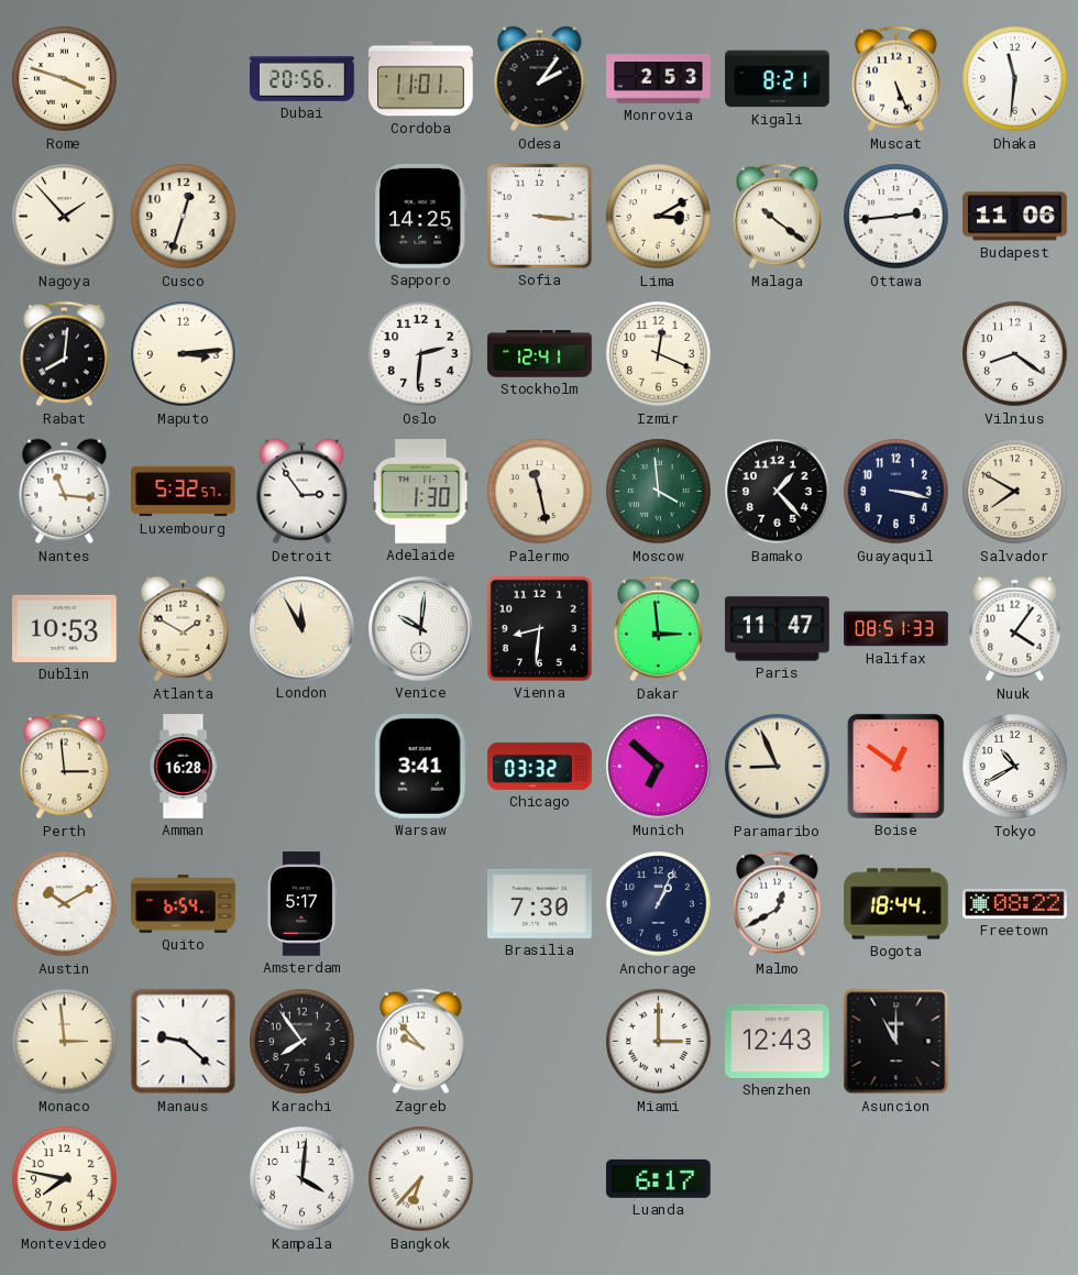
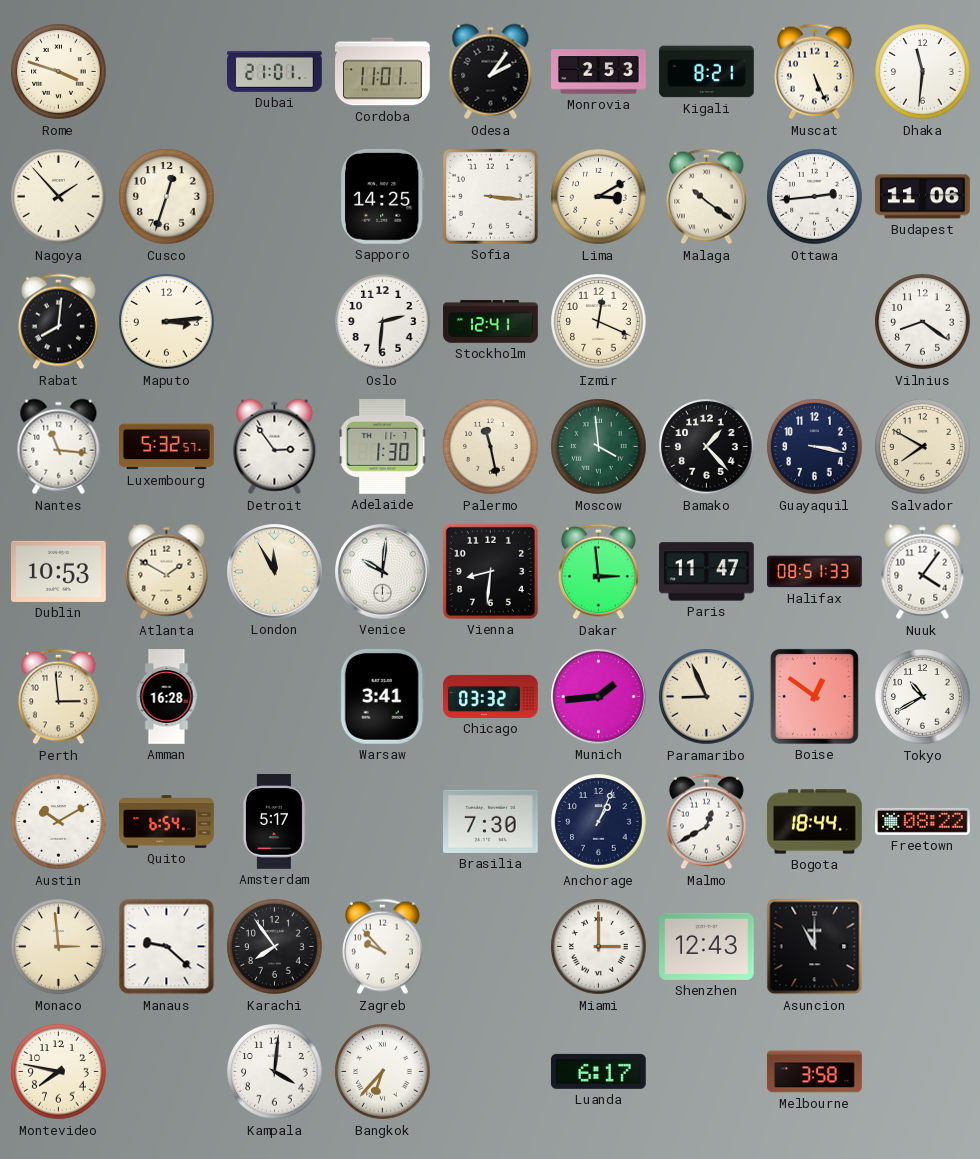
Dubai: 20:56 -> 21:01
Munich: 6:52 -> 1:44
Melbourne: none -> 3:58
